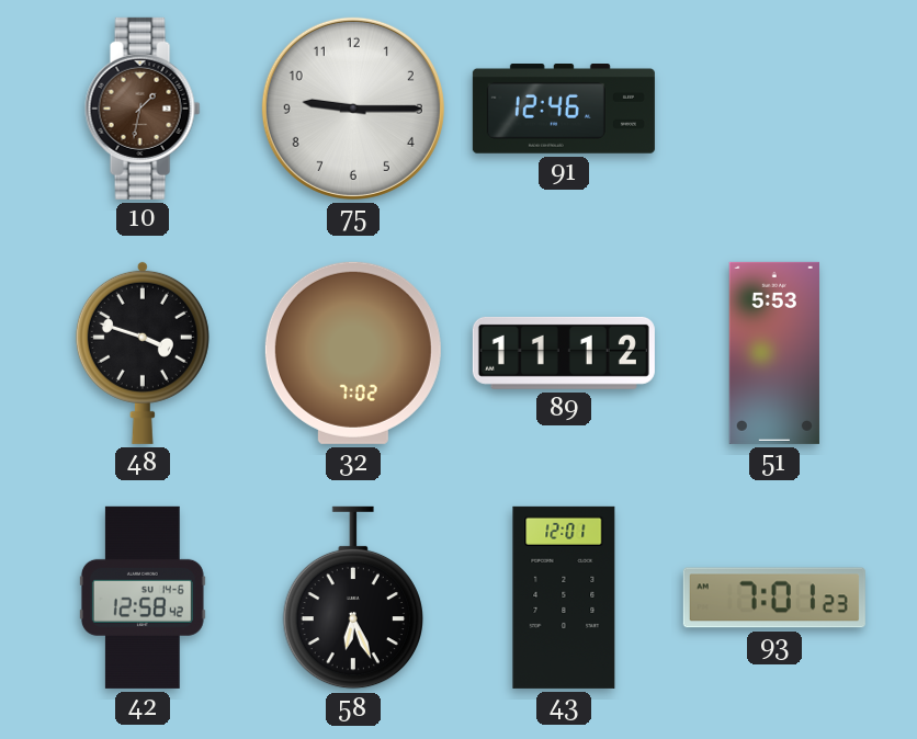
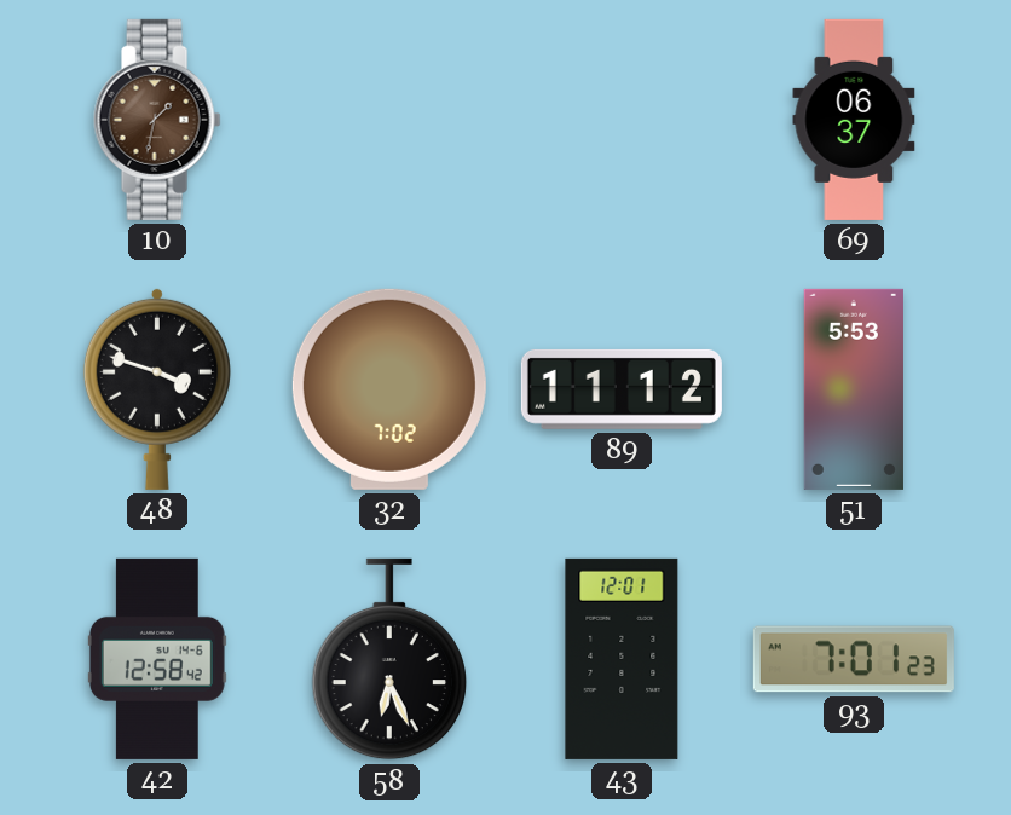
75: 9:15 -> none
91: 12:46 -> none
69: none -> 06:37
